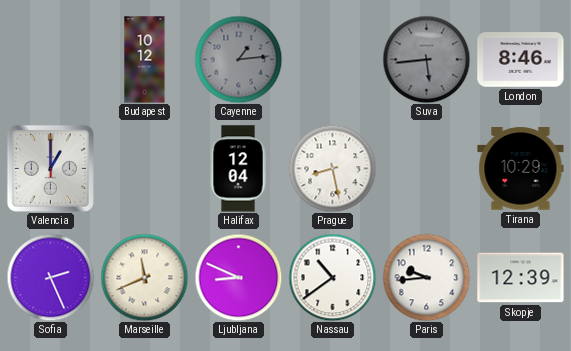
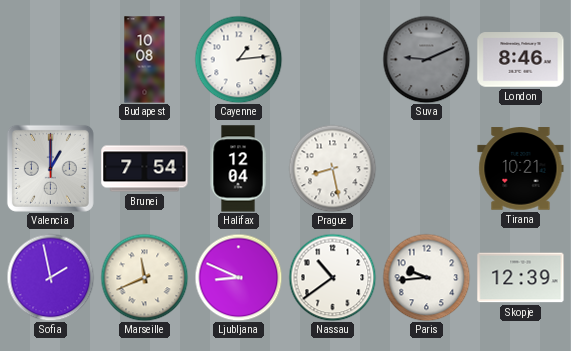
Budapest: 10:12 -> 10:08
Cayenne dial: grey -> white
Suva: 5:44 -> 9:11
Brunei: none -> 7:54
Tirana: 10:29 -> 10:21
Sofia: 2:26 -> 1:58
